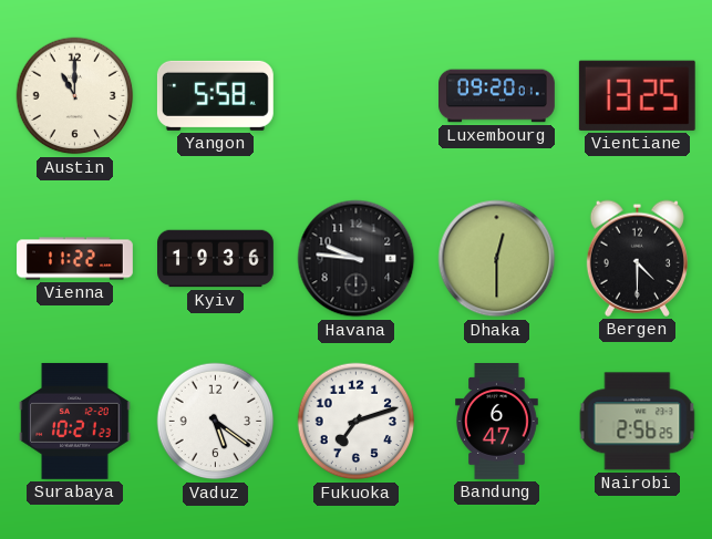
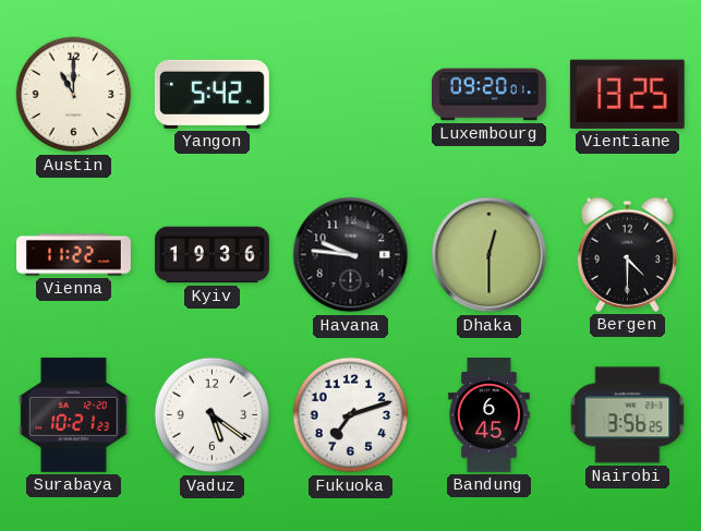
Yangon: 5:58 -> 5:42
Bandung: 6:47 -> 6:45
Nairobi: 2:56 -> 3:56
